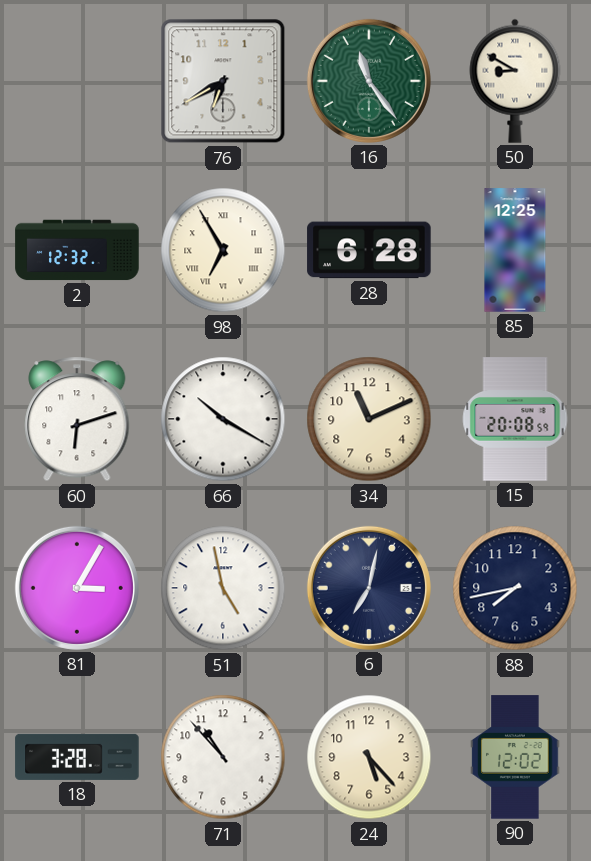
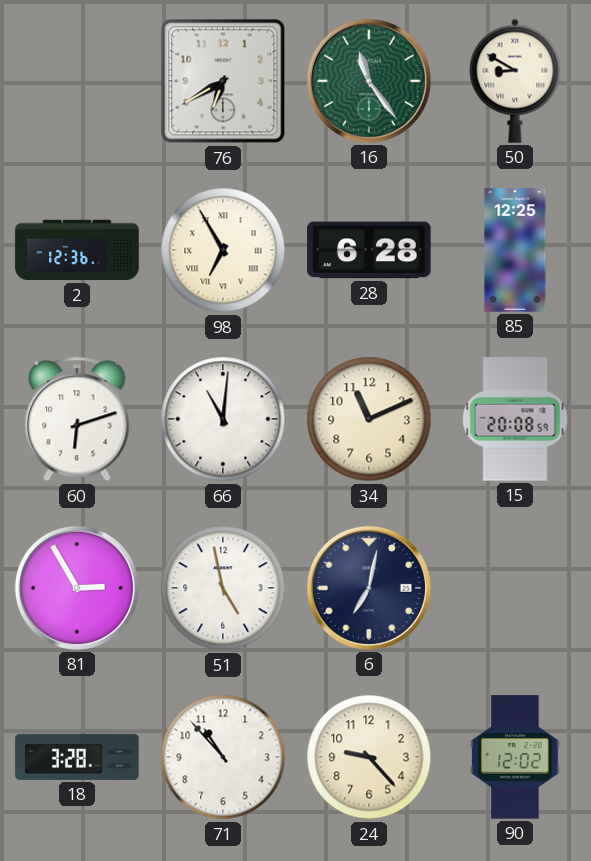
2: 12:32 -> 12:36
66: 10:20 -> 11:01
81: 3:05 -> 2:55
88: 7:43 -> none
24: 5:23 -> 9:23
